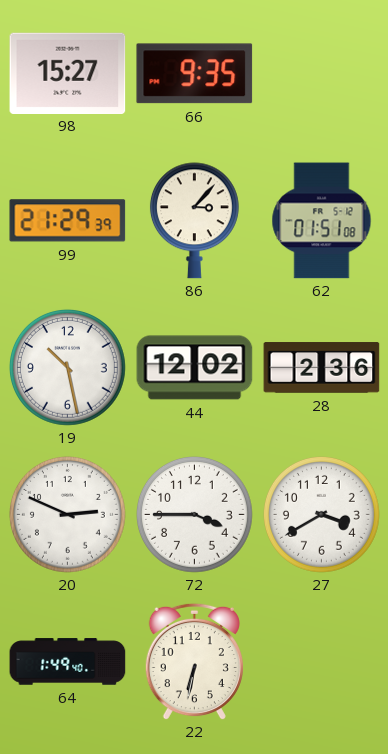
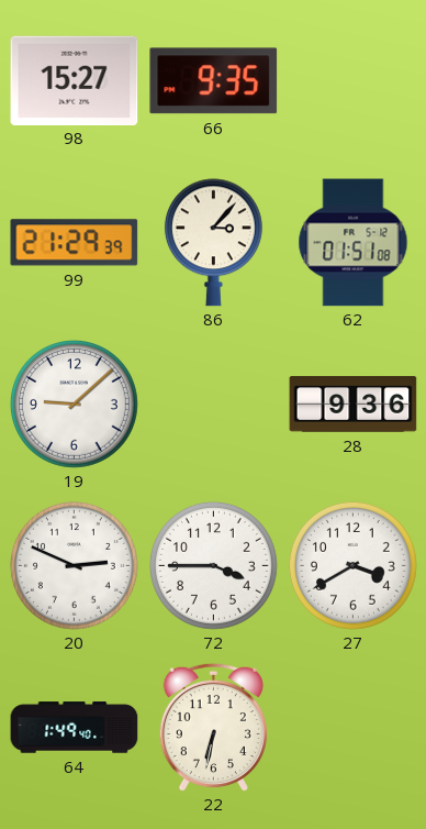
19: 10:28 -> 9:08
44: 12:02 -> none
28: 2:36 -> 9:36
